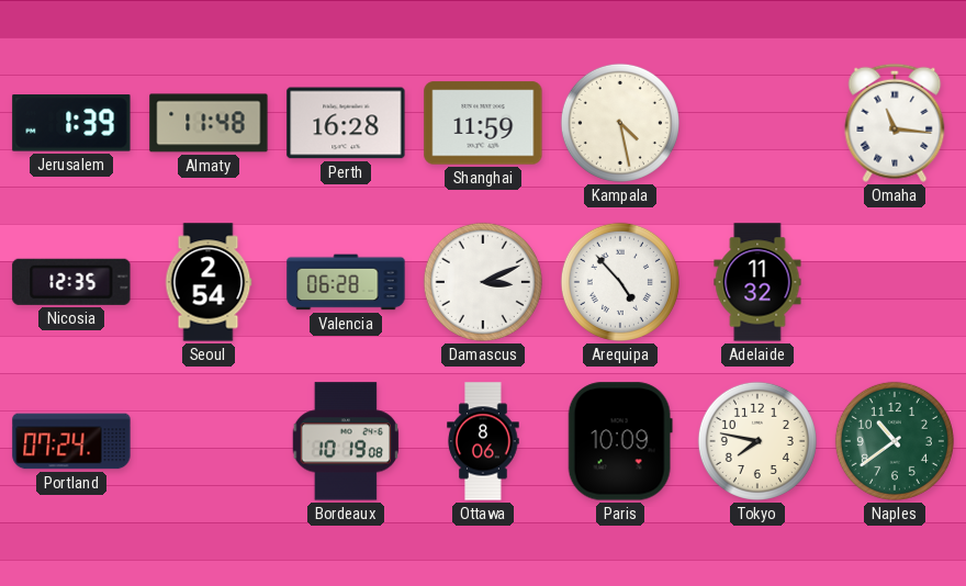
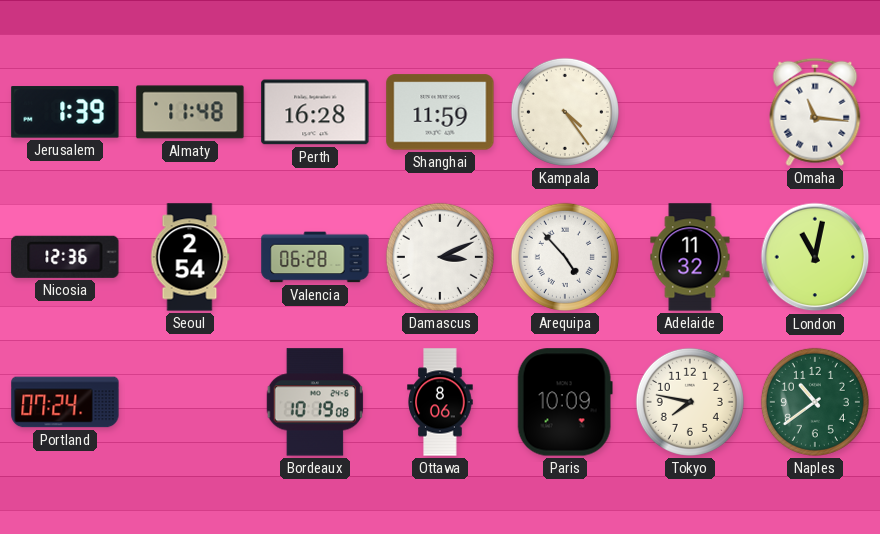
Kampala: 4:28 -> 4:24
Nicosia: 12:35 -> 12:36
London: none -> 11:02
